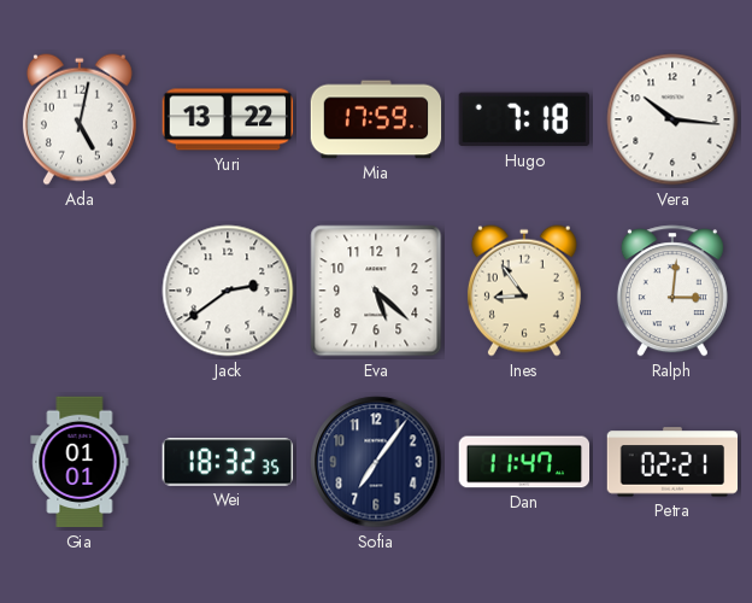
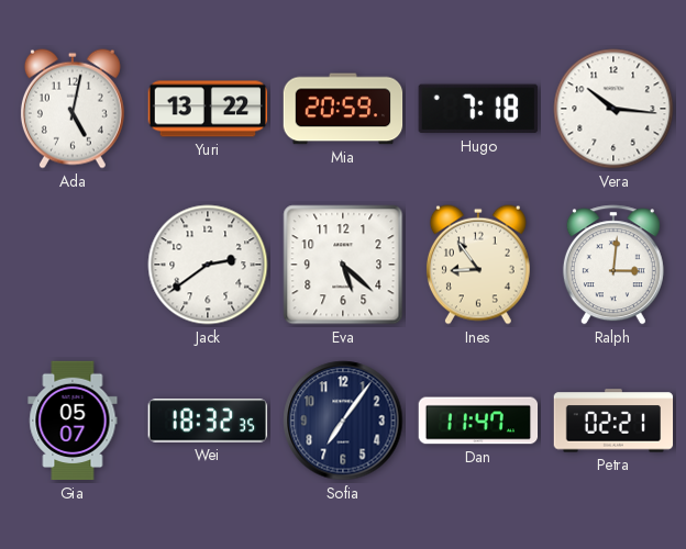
Mia: 17:59 -> 20:59
Gia: 01:01 -> 05:07
